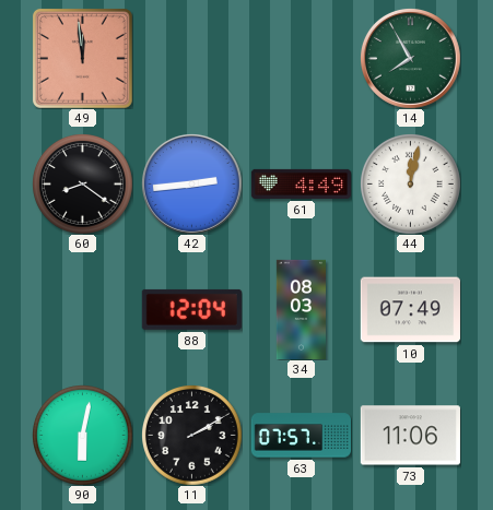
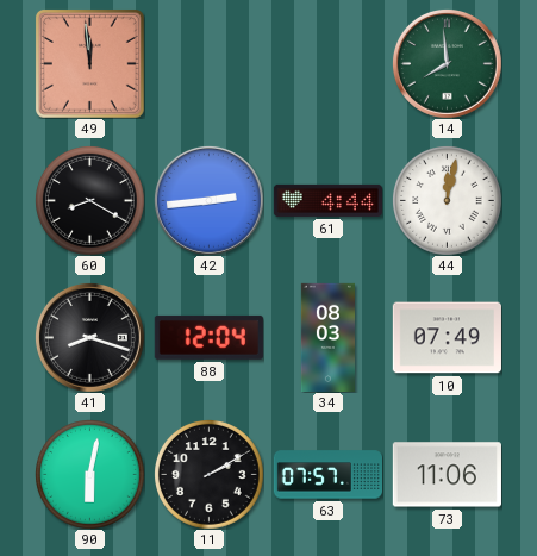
14: 7:55 -> 7:59
60: 8:21 -> 8:20
61: 4:49 -> 4:44
41: none -> 8:18
